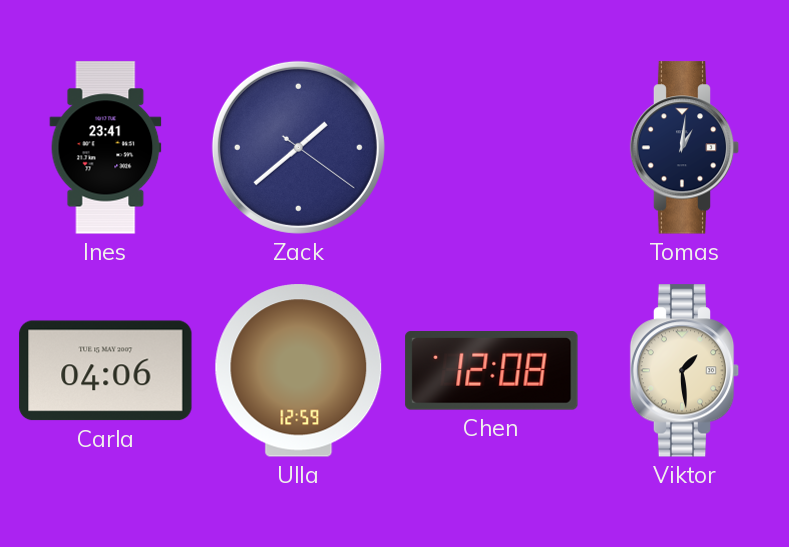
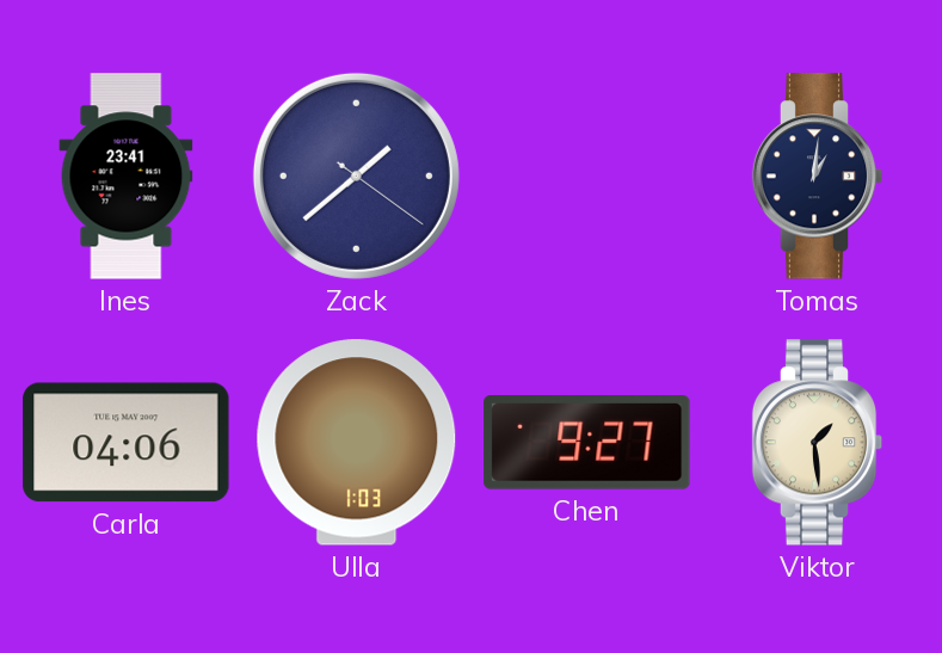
Ulla: 12:59 -> 1:03
Chen: 12:08 -> 9:27
